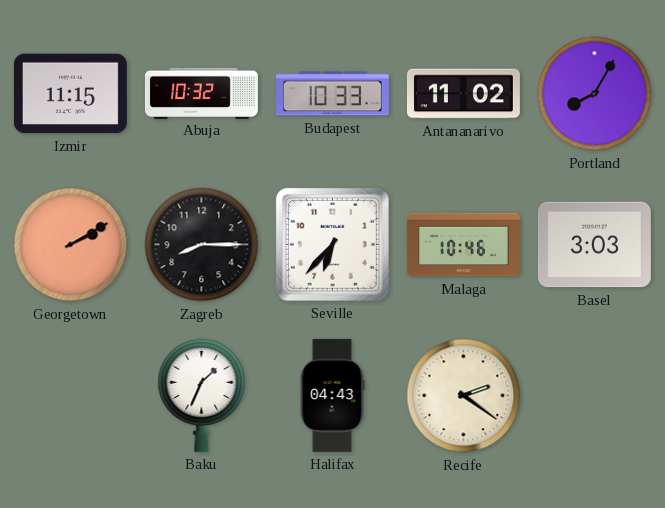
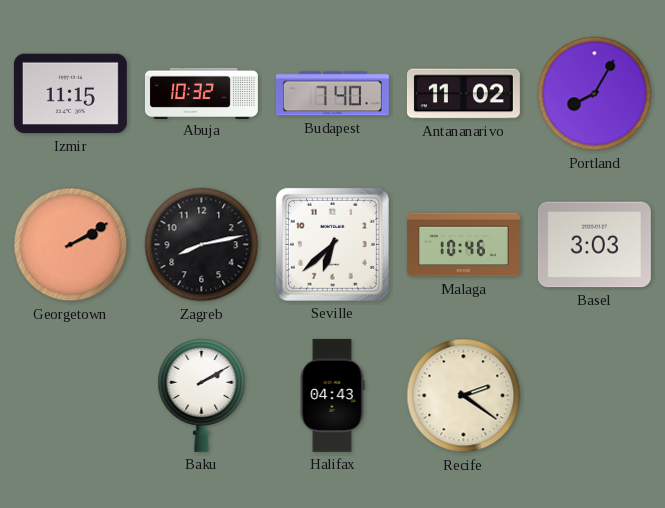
Budapest: 10:33 -> 7:40
Zagreb: 8:15 -> 8:13
Seville: 6:37 -> 6:38
Baku: 1:34 -> 2:10
